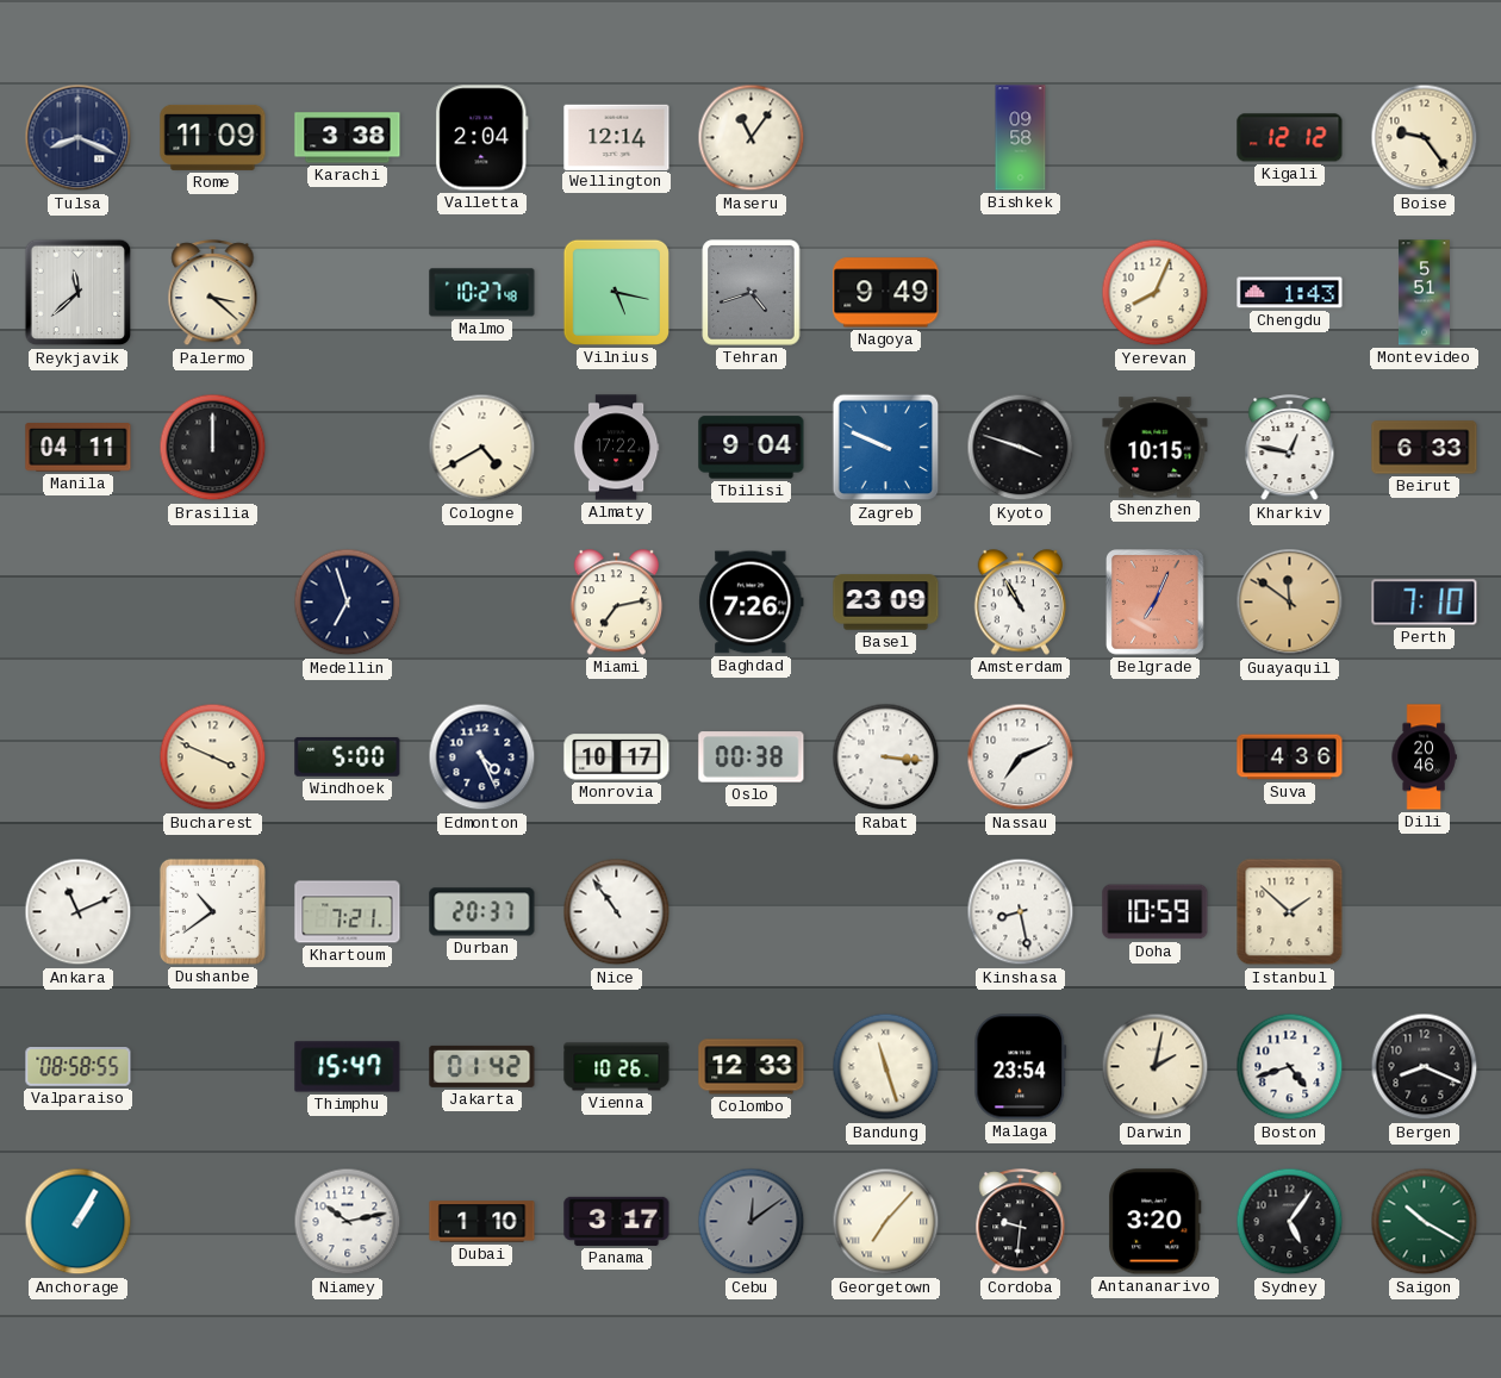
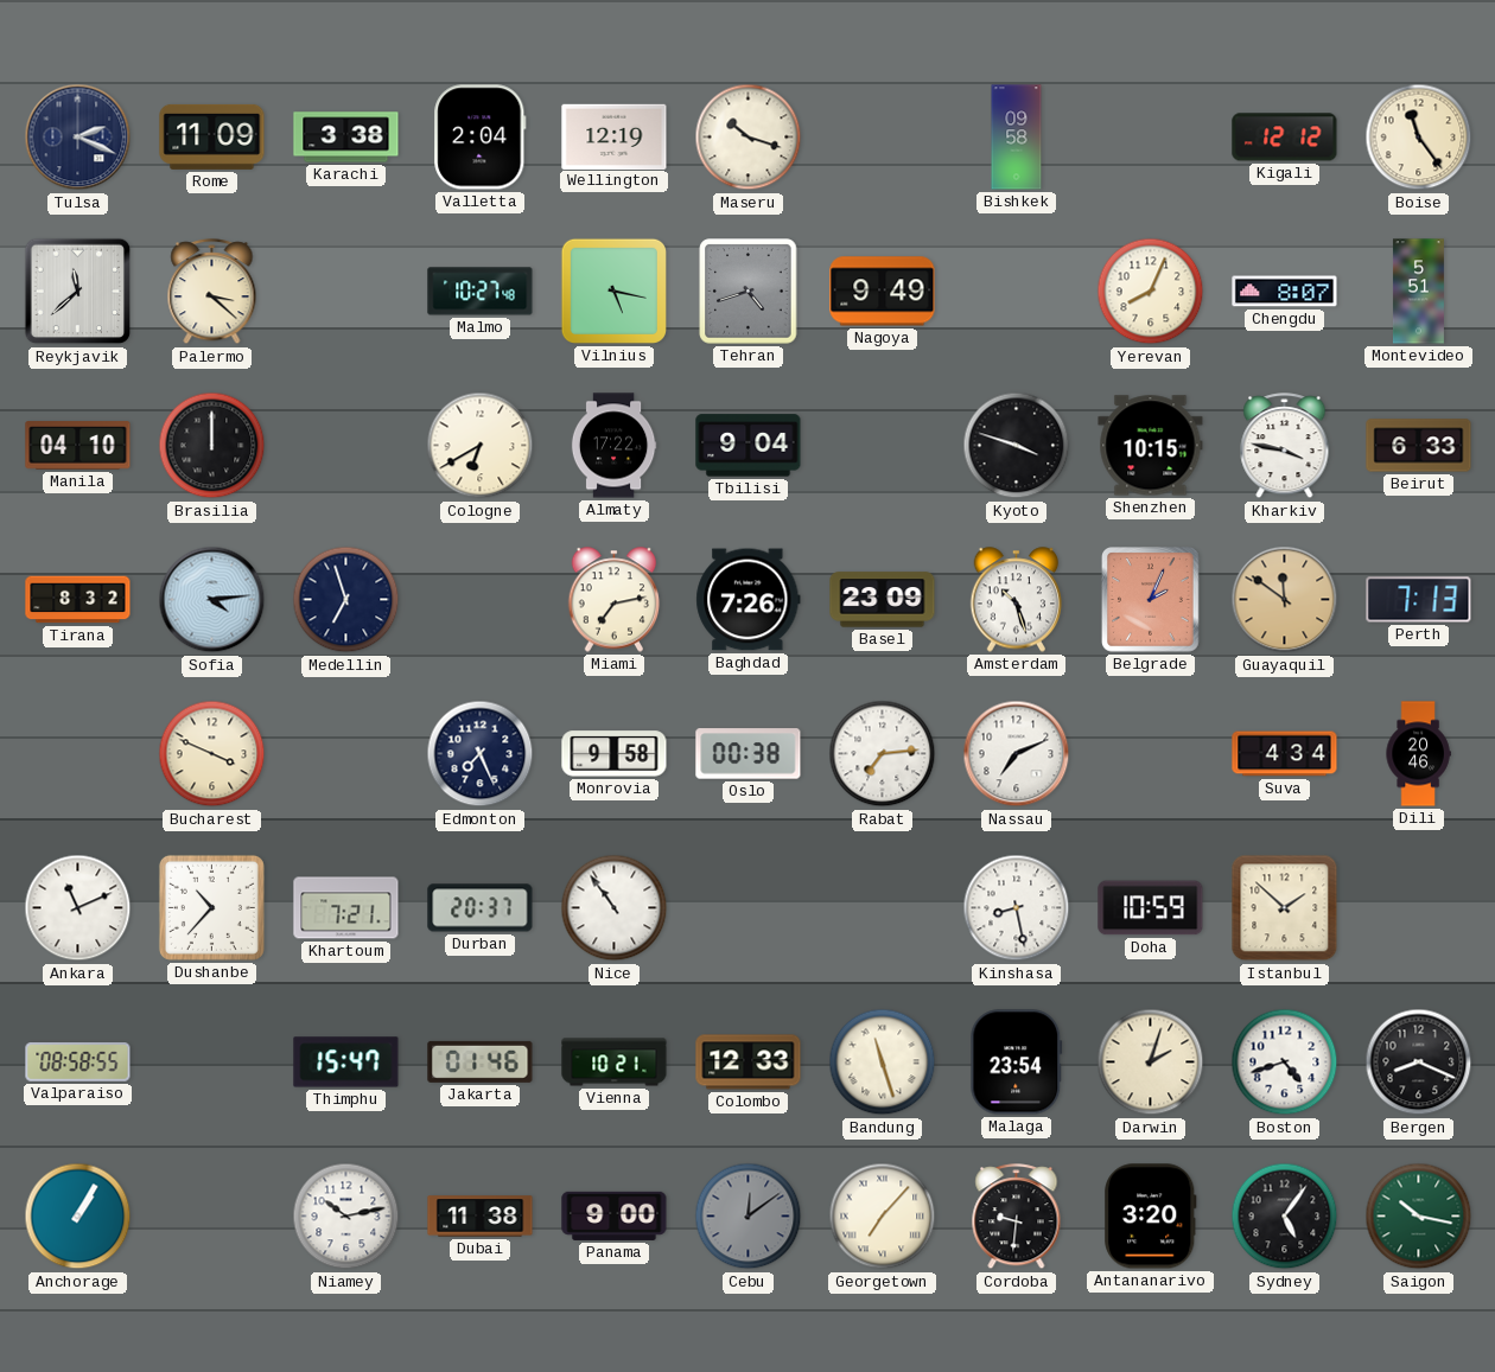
Tulsa: 8:19 -> 2:19
Wellington: 12:14 -> 12:19
Maseru: 11:06 -> 10:18
Boise: 9:24 -> 11:24
Chengdu: 1:43 -> 8:07
Manila: 04:11 -> 04:10
Cologne: 4:40 -> 6:40
Zagreb: 9:49 -> none
Kharkiv: 12:47 -> 3:47
Tirana: none -> 8:32
Sofia: none -> 4:14
Amsterdam: 10:55 -> 10:27
Belgrade: 7:04 -> 2:04
Perth: 7:10 -> 7:13
Windhoek: 5:00 -> none
Edmonton: 4:26 -> 7:26
Monrovia: 10:17 -> 9:58
Rabat: 3:16 -> 7:14
Suva: 4:36 -> 4:34
Dushanbe: 10:39 -> 10:37
Jakarta: 01:42 -> 01:46
Vienna: 10:26 -> 10:21
Darwin: 2:02 -> 2:03
Dubai: 1:10 -> 11:38
Panama: 3:17 -> 9:00
Saigon: 10:20 -> 10:17
